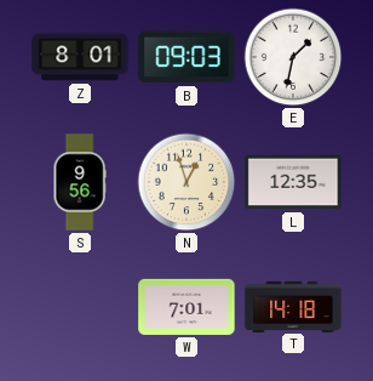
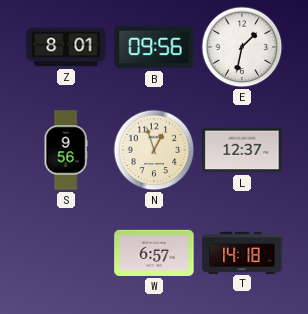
B: 09:03 -> 09:56
L: 12:35 -> 12:37
W: 7:01 -> 6:57
